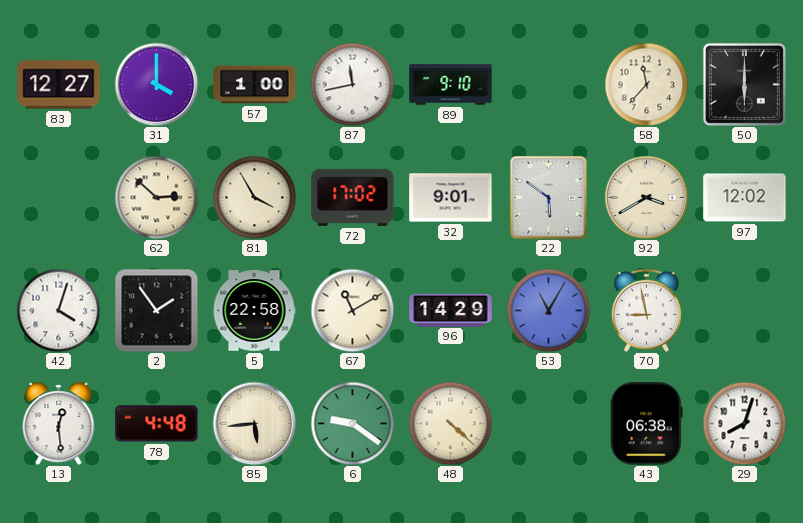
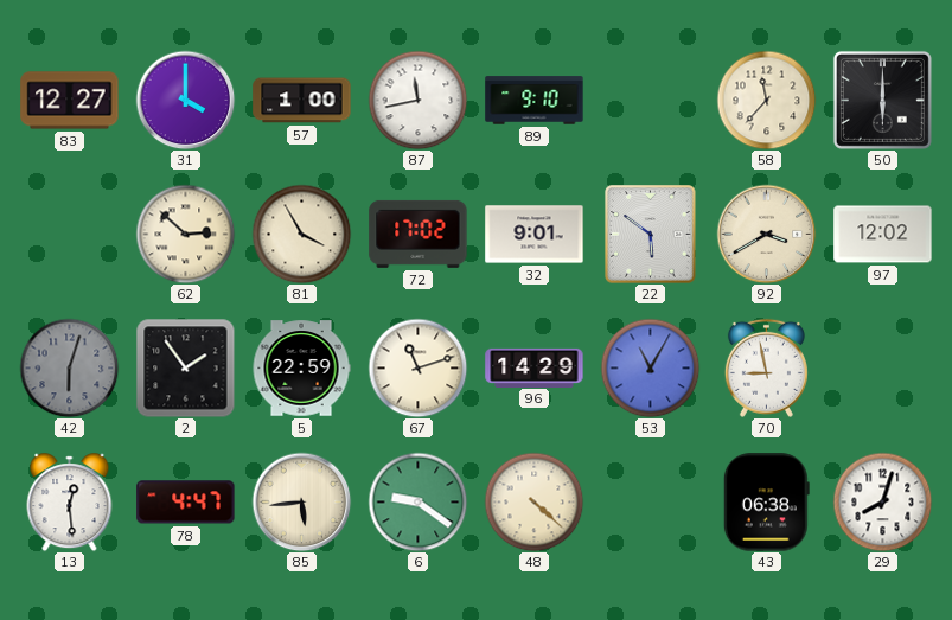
42: 4:03 -> 6:03
42 dial: white -> grey
5: 22:58 -> 22:59
67: 11:10 -> 11:12
78: 4:48 -> 4:47
